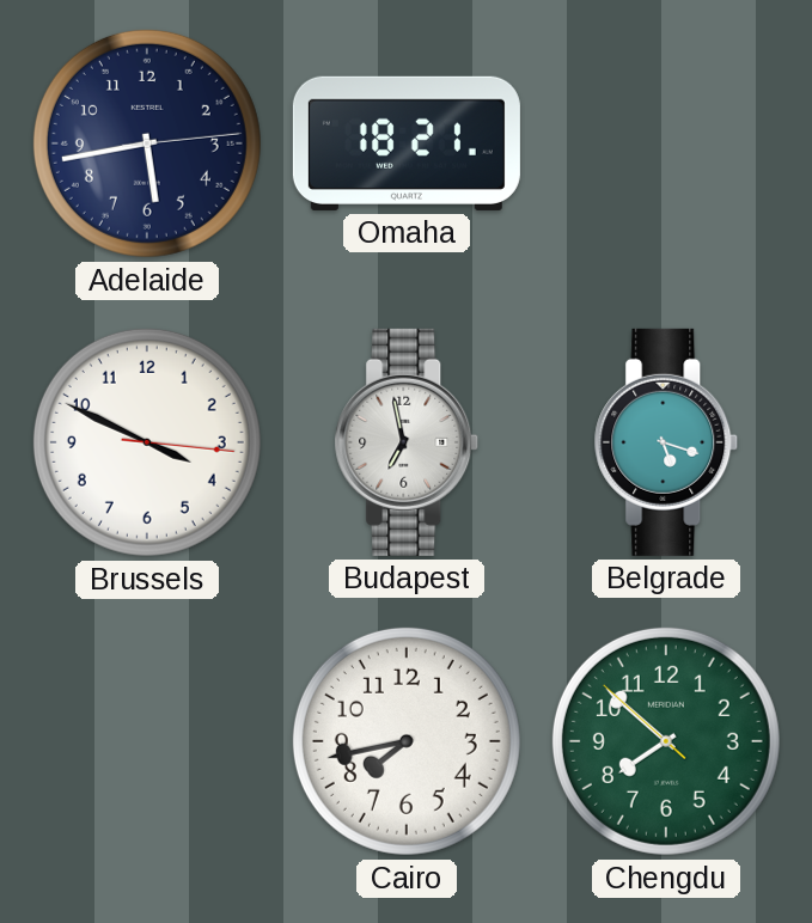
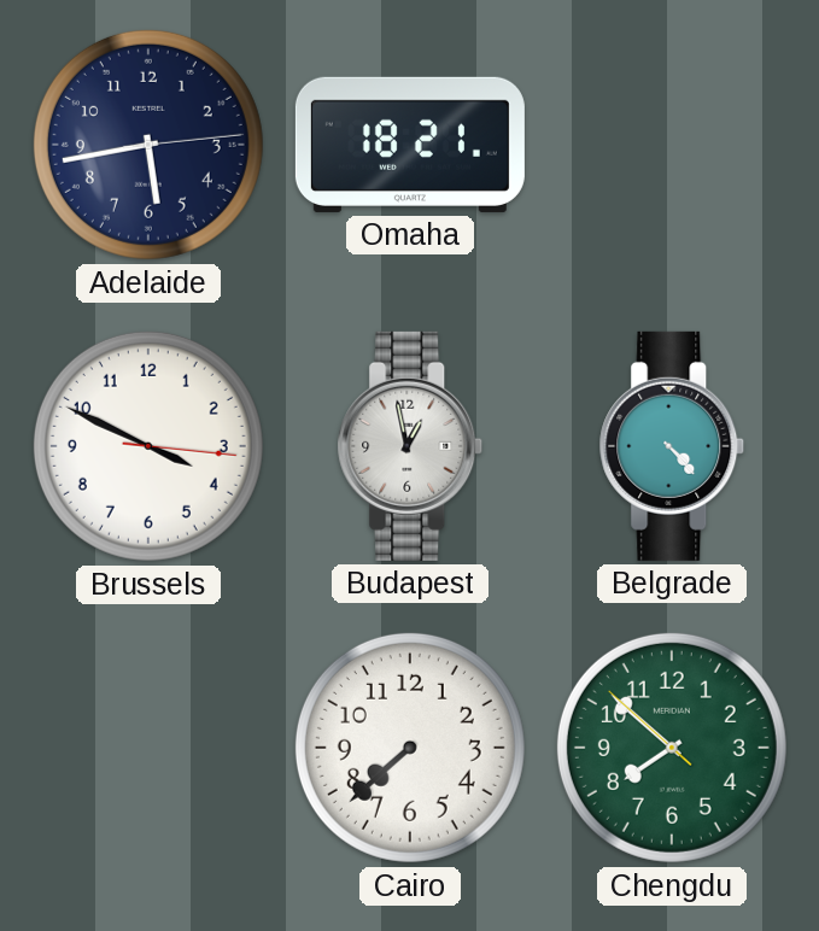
Budapest: 6:58 -> 12:58
Belgrade: 5:18 -> 4:23
Cairo: 7:43 -> 7:38
